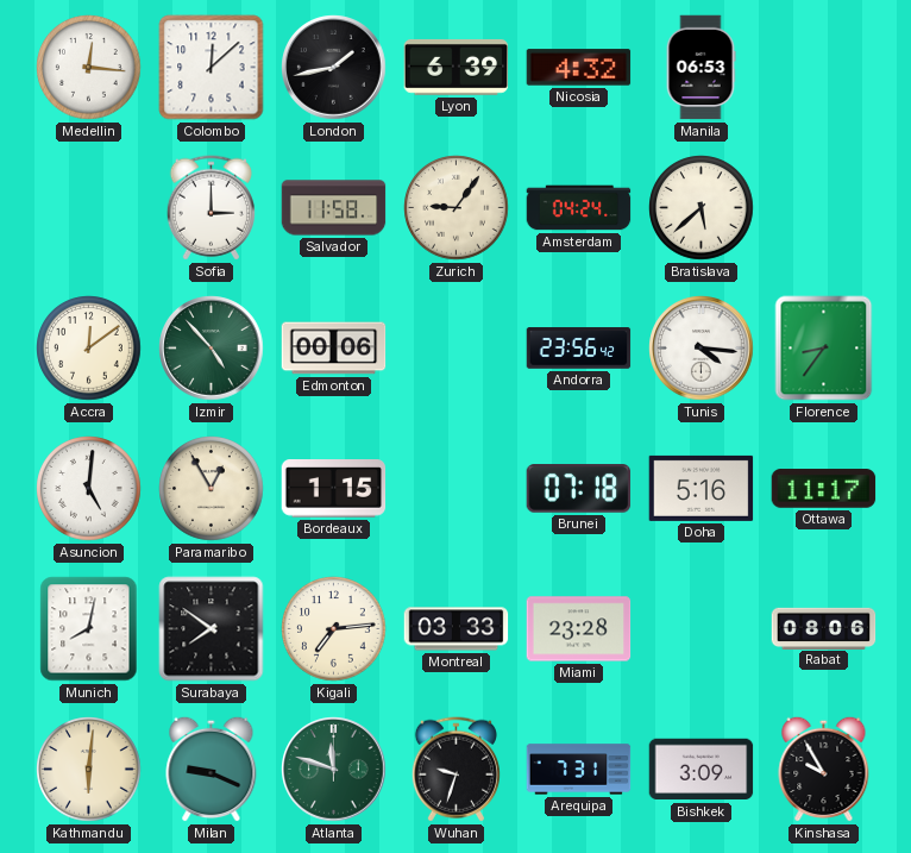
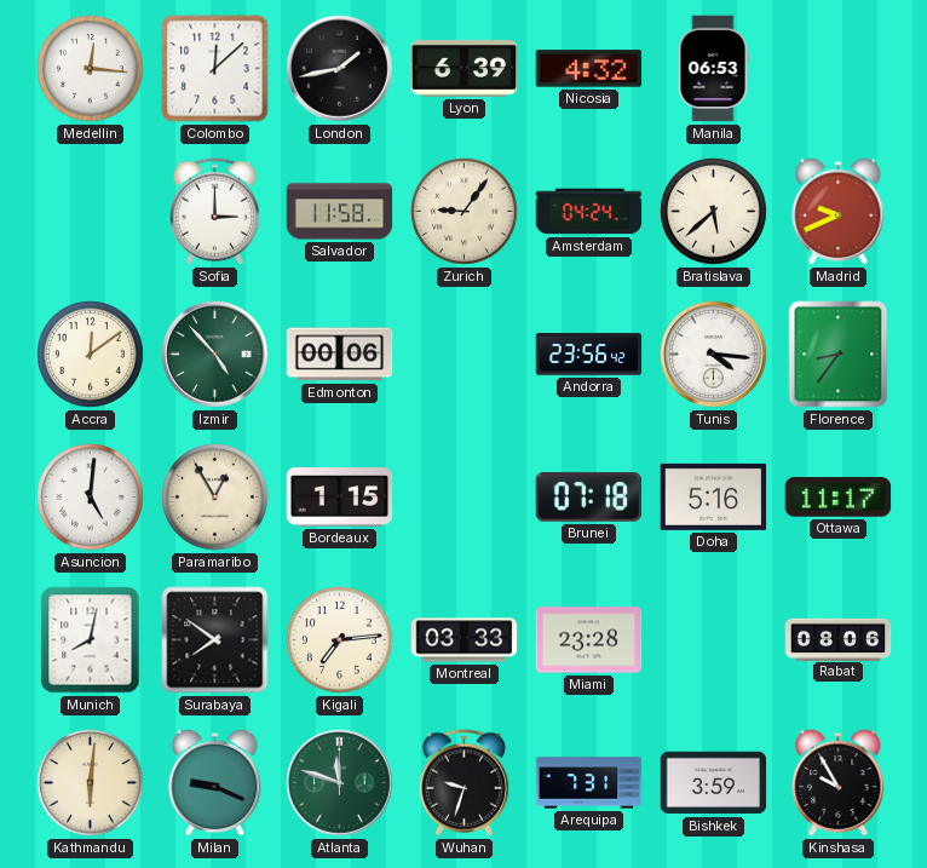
Madrid: none -> 9:41
Bishkek: 3:09 -> 3:59
